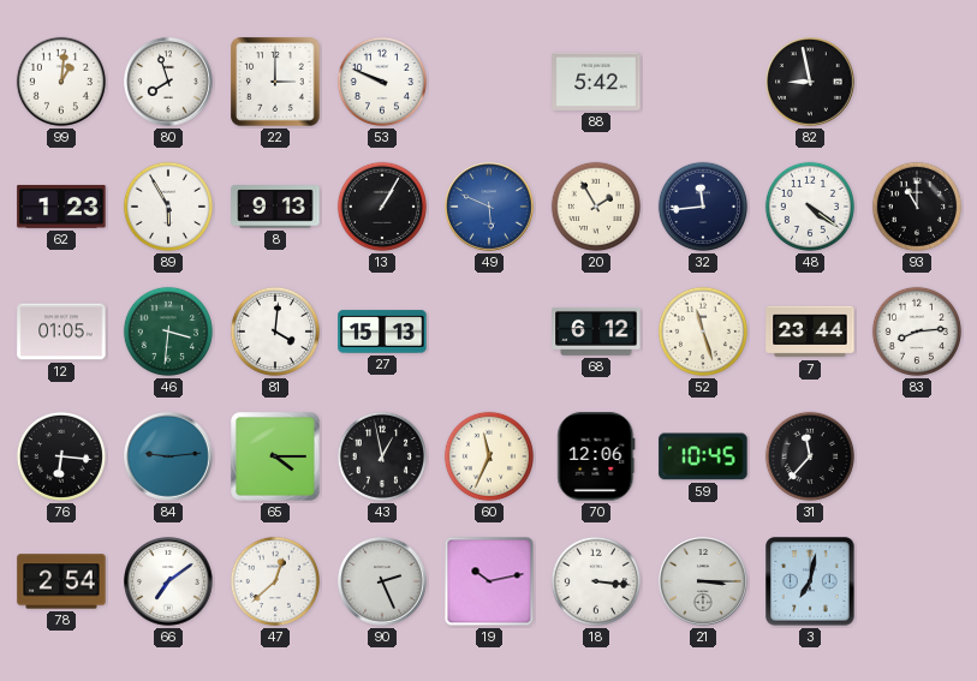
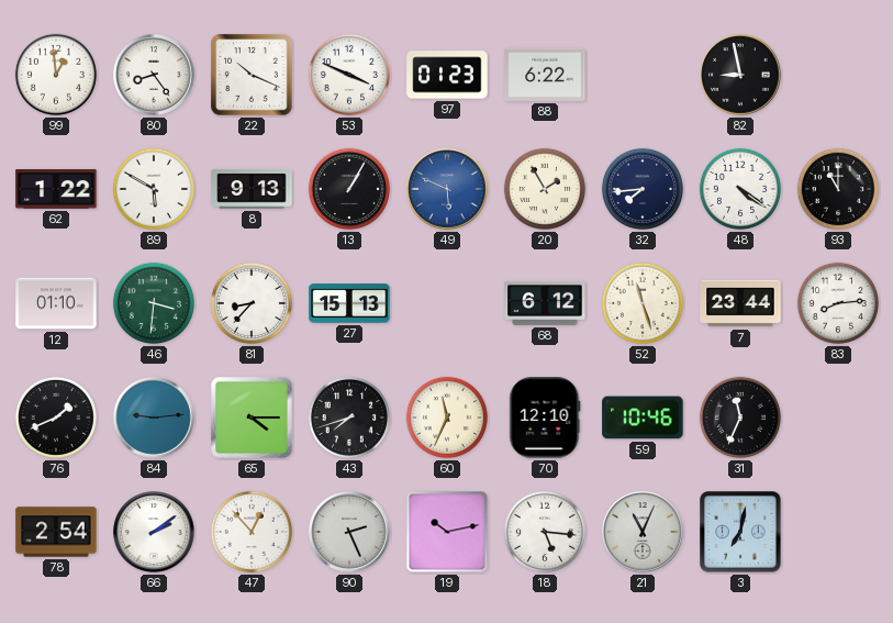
99: 1:01 -> 12:59
80: 7:57 -> 8:24
22: 3:00 -> 10:19
53: 9:49 -> 3:49
97: none -> 01:23
88: 5:42 -> 6:22
62: 1:23 -> 1:22
89: 5:55 -> 5:50
32: 11:44 -> 7:44
12: 01:05 -> 01:10
81: 4:01 -> 8:37
76: 6:16 -> 1:41
43: 12:58 -> 7:42
70: 12:06 -> 12:10
59: 10:45 -> 10:46
31: 11:37 -> 11:34
66: 7:09 -> 2:09
47: 12:38 -> 12:53
18: 3:16 -> 5:16
21: 3:15 -> 11:04
